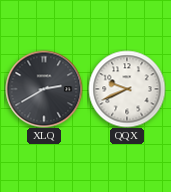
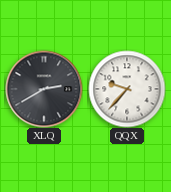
QQX: 9:41 -> 9:37
